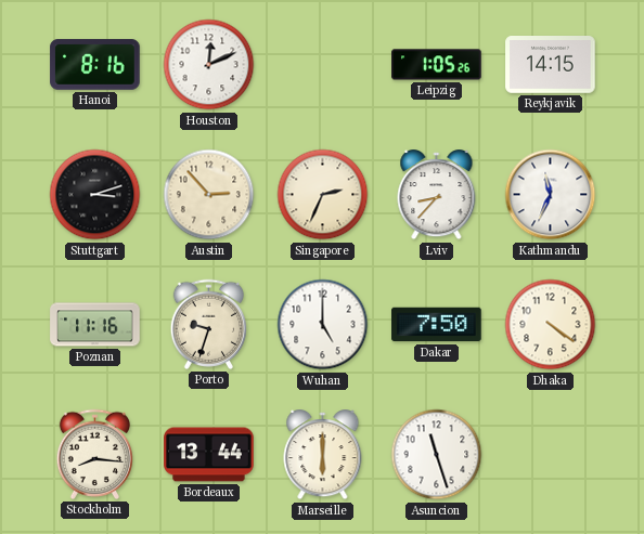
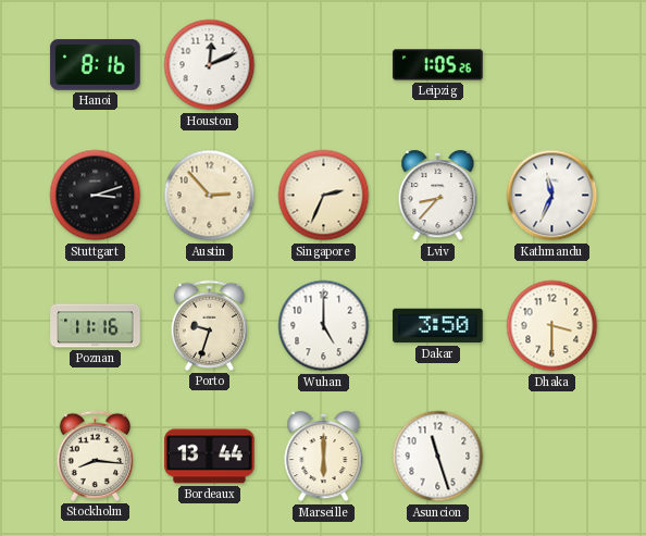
Reykjavik: 14:15 -> none
Dakar: 7:50 -> 3:50
Dhaka: 4:21 -> 3:30
